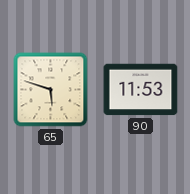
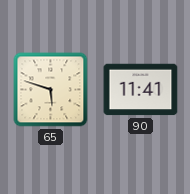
90: 11:53 -> 11:41
